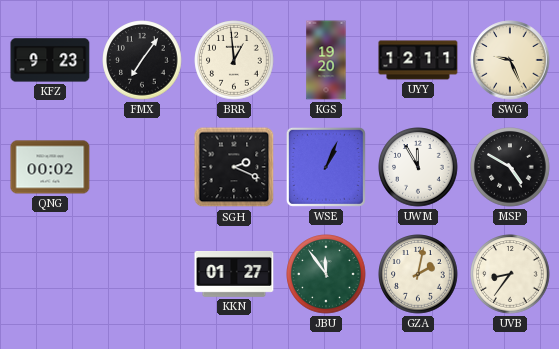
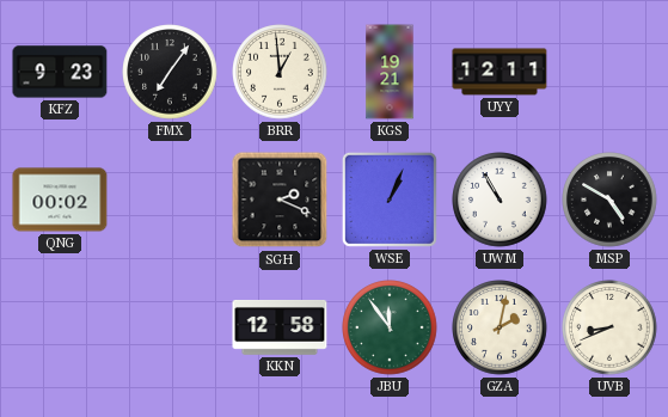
KGS: 19:20 -> 19:21
SWG: 9:26 -> none
UWM: 11:55 -> 10:55
KKN: 01:27 -> 12:58
UVB: 8:36 -> 8:41
